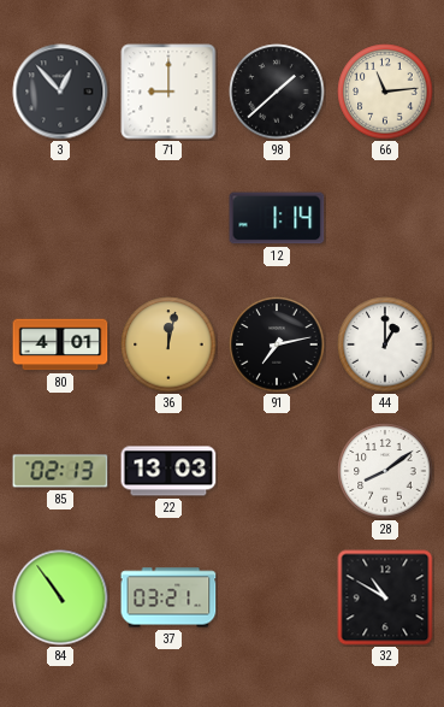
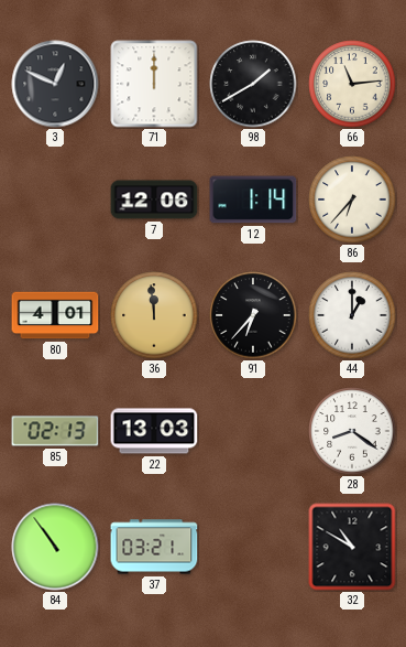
3: 12:53 -> 12:49
71: 9:00 -> 12:00
98: 1:38 -> 1:40
7: none -> 12:06
86: none -> 6:37
36: 12:02 -> 11:59
91: 7:13 -> 6:37
28: 8:09 -> 8:21
